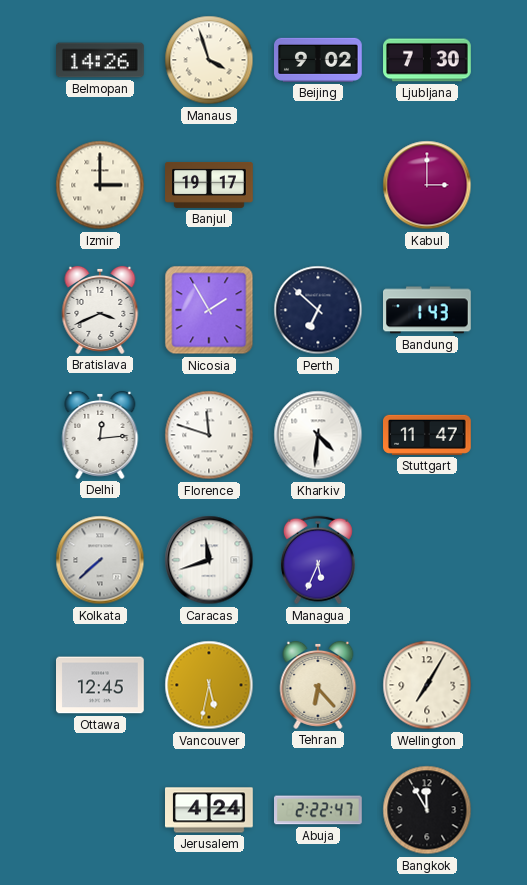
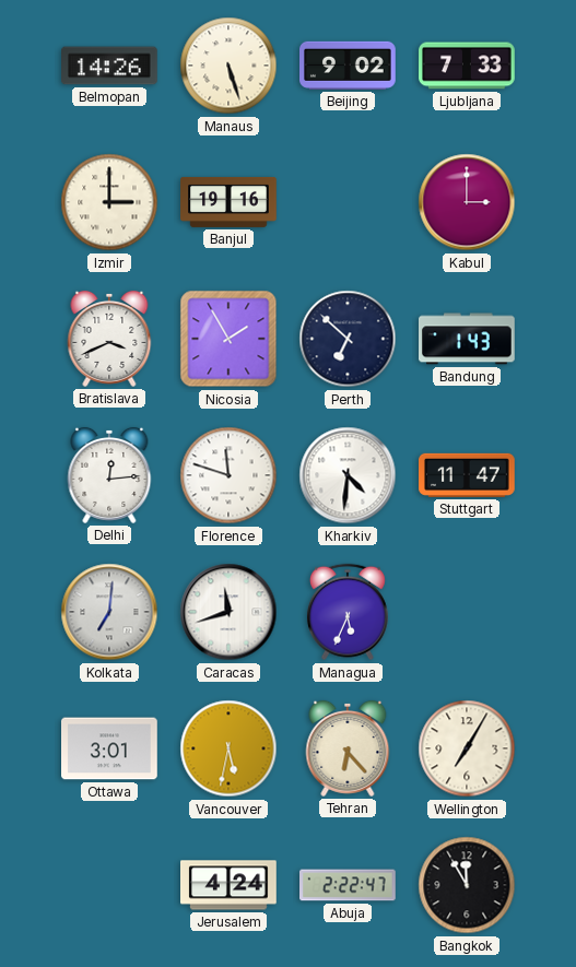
Manaus: 3:57 -> 5:27
Ljubljana: 7:30 -> 7:33
Banjul: 19:17 -> 19:16
Kolkata: 7:38 -> 7:01
Ottawa: 12:45 -> 3:01
